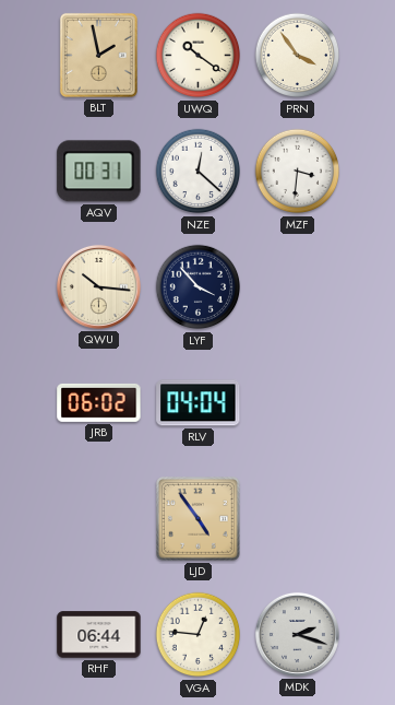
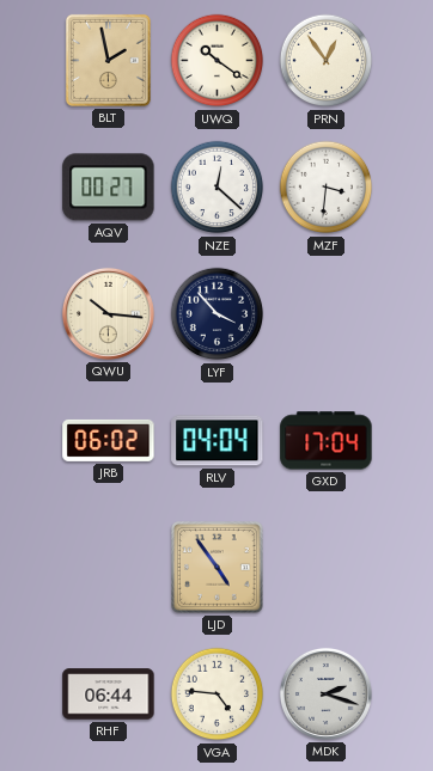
PRN: 3:54 -> 12:54
AQV: 00:31 -> 00:27
GXD: none -> 17:04
VGA: 12:46 -> 4:46
